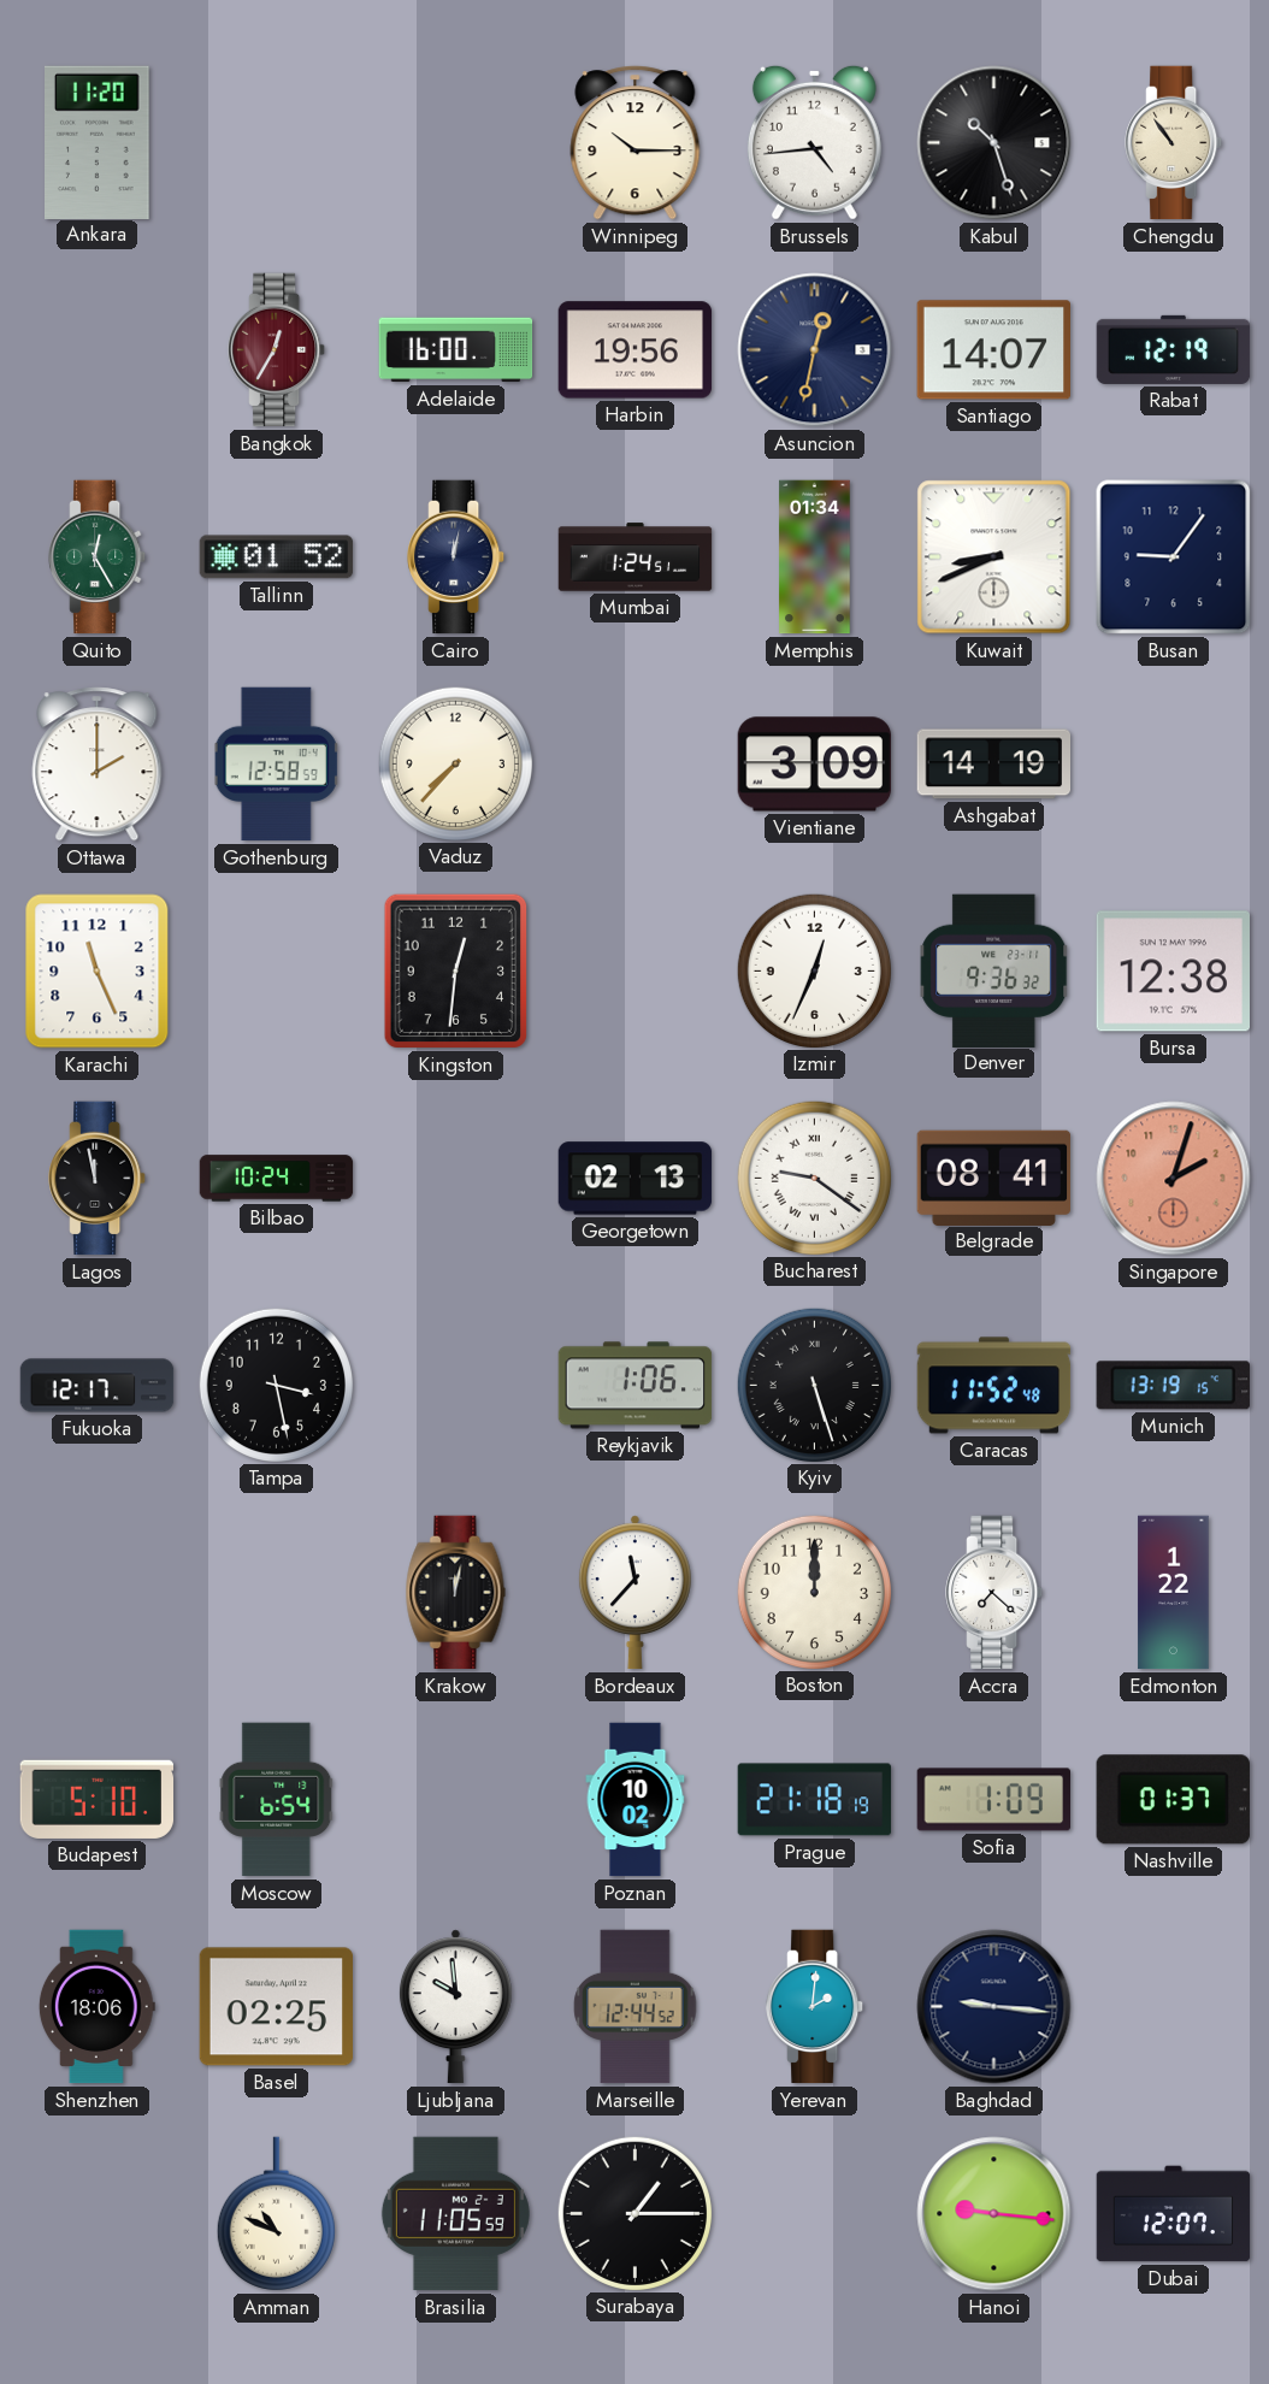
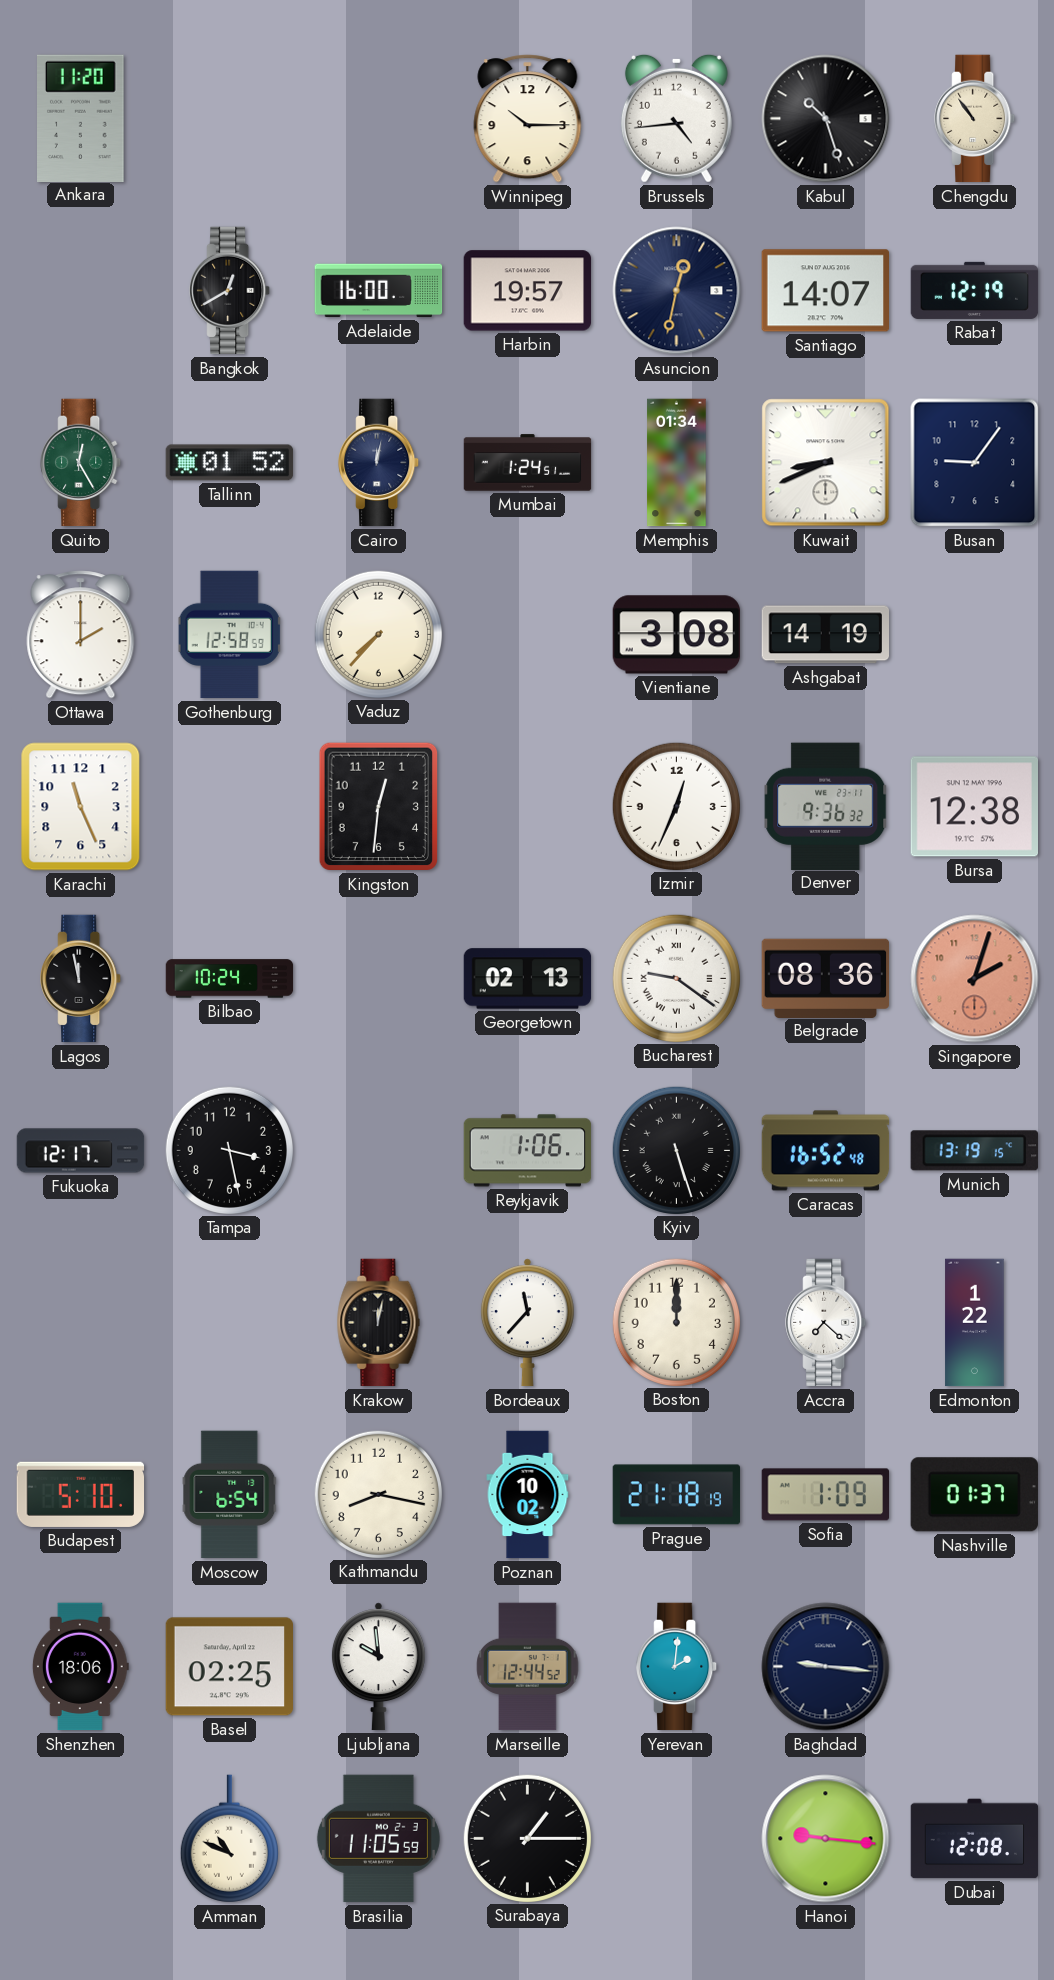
Bangkok: 12:35 -> 12:40
Bangkok dial: burgundy -> black
Harbin: 19:56 -> 19:57
Vientiane: 3:09 -> 3:08
Belgrade: 08:41 -> 08:36
Caracas: 11:52 -> 16:52
Kathmandu: none -> 8:17
Dubai: 12:07 -> 12:08
